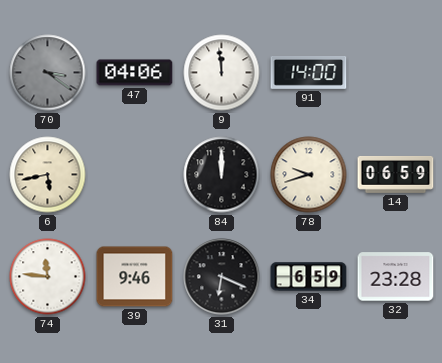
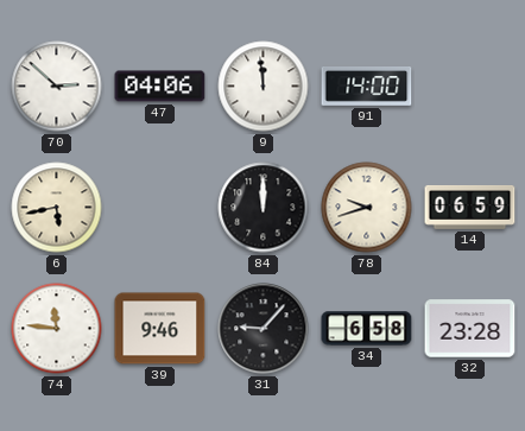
70: 3:21 -> 2:52
70 dial: grey -> white
31: 6:19 -> 9:07
34: 6:59 -> 6:58
